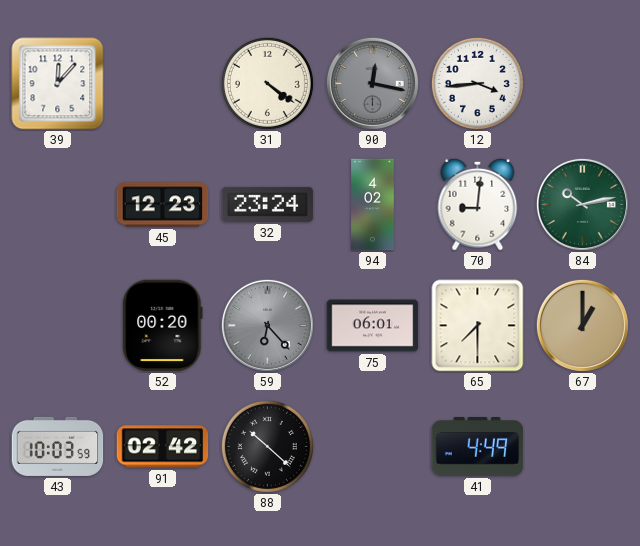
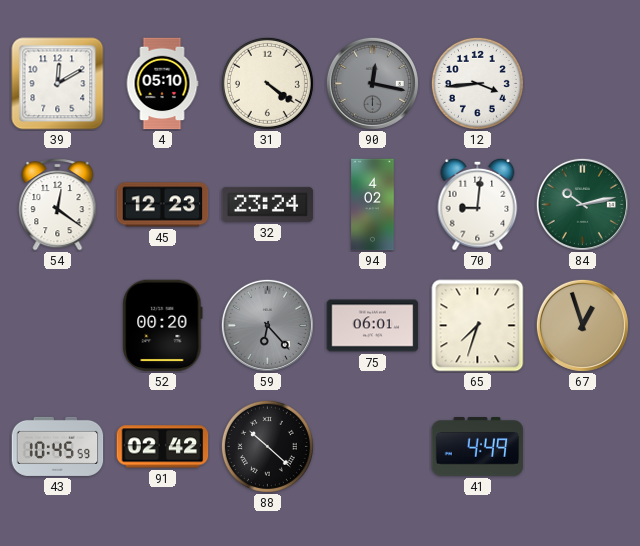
39: 12:07 -> 12:10
4: none -> 05:10
54: none -> 12:21
65: 7:30 -> 7:33
67: 1:00 -> 12:57
43: 10:03 -> 10:45
